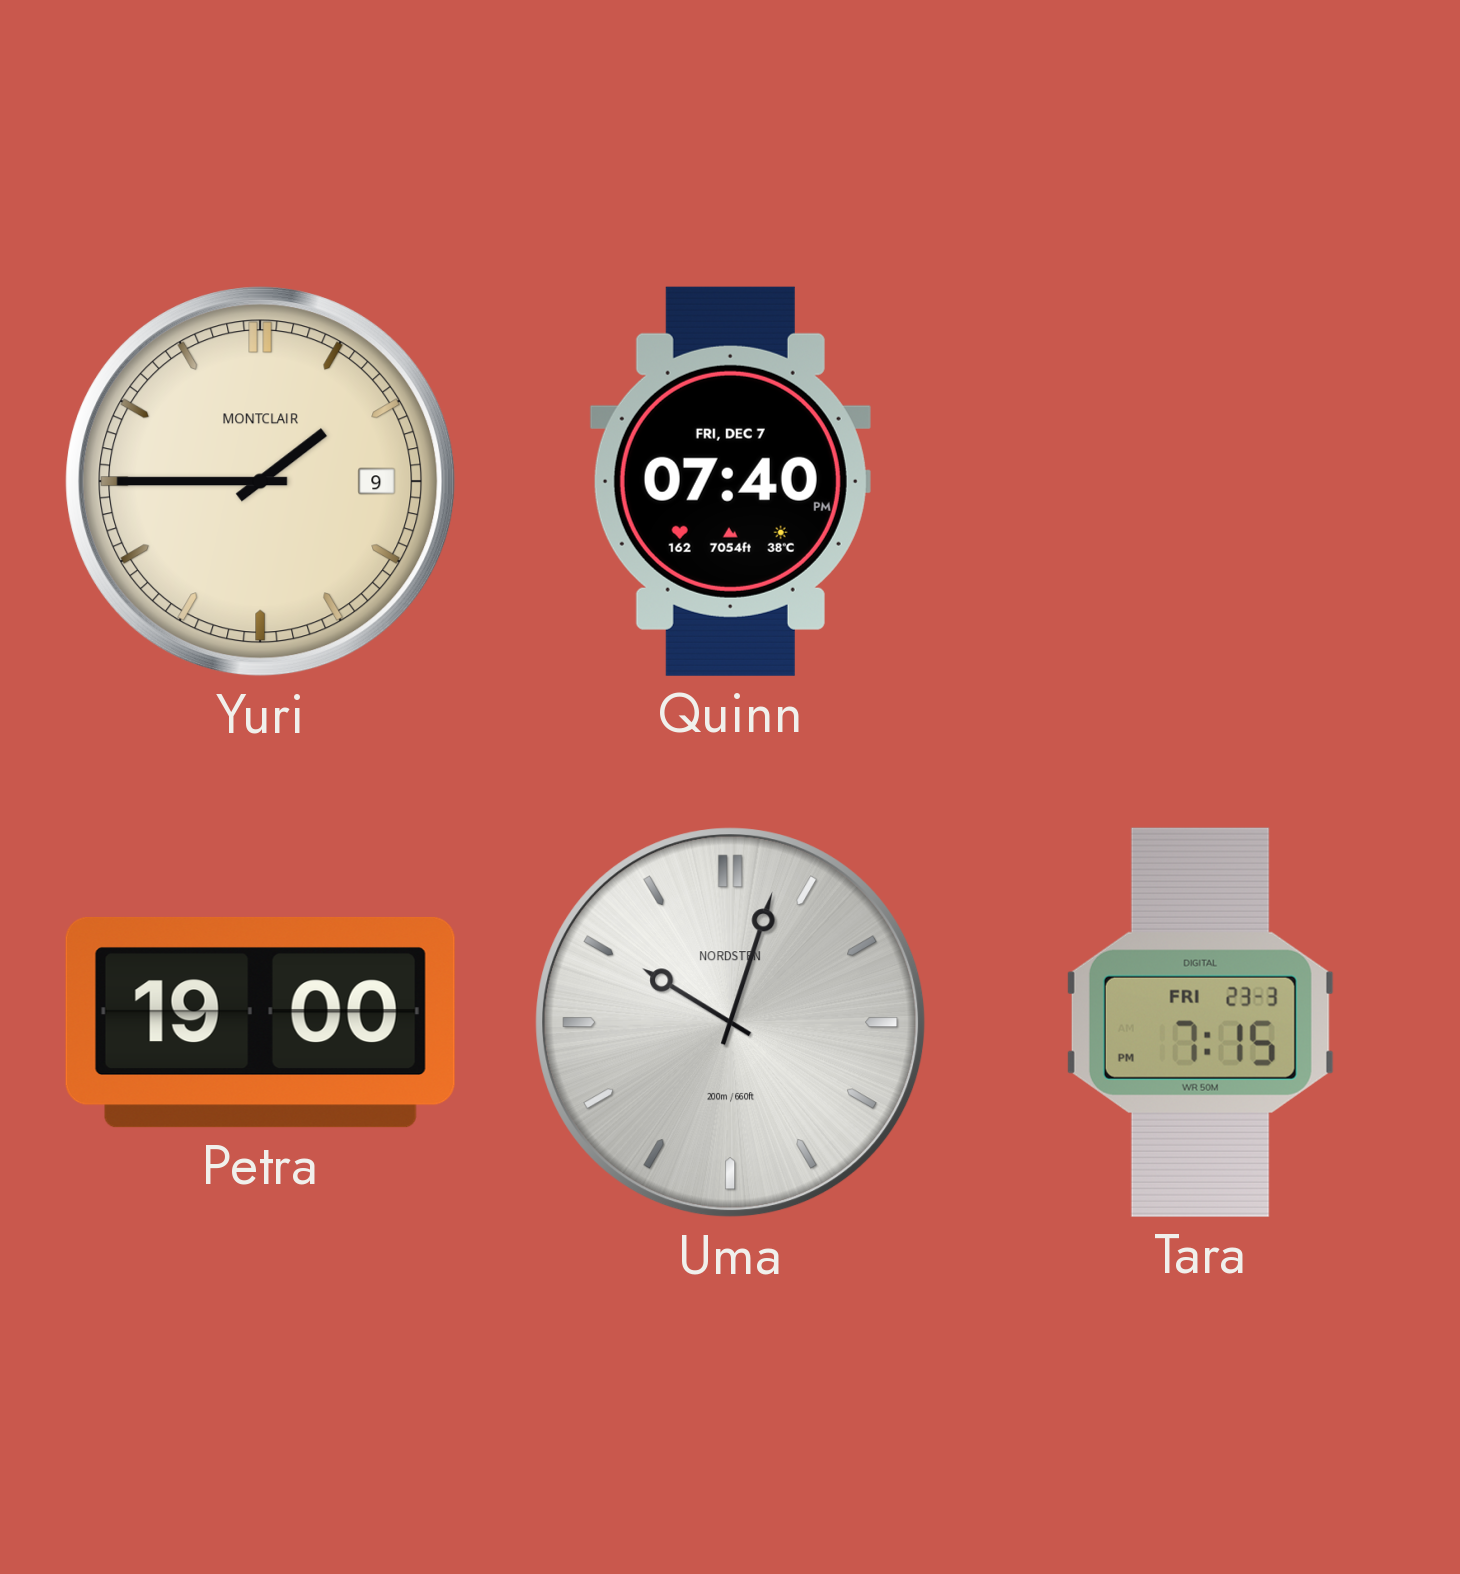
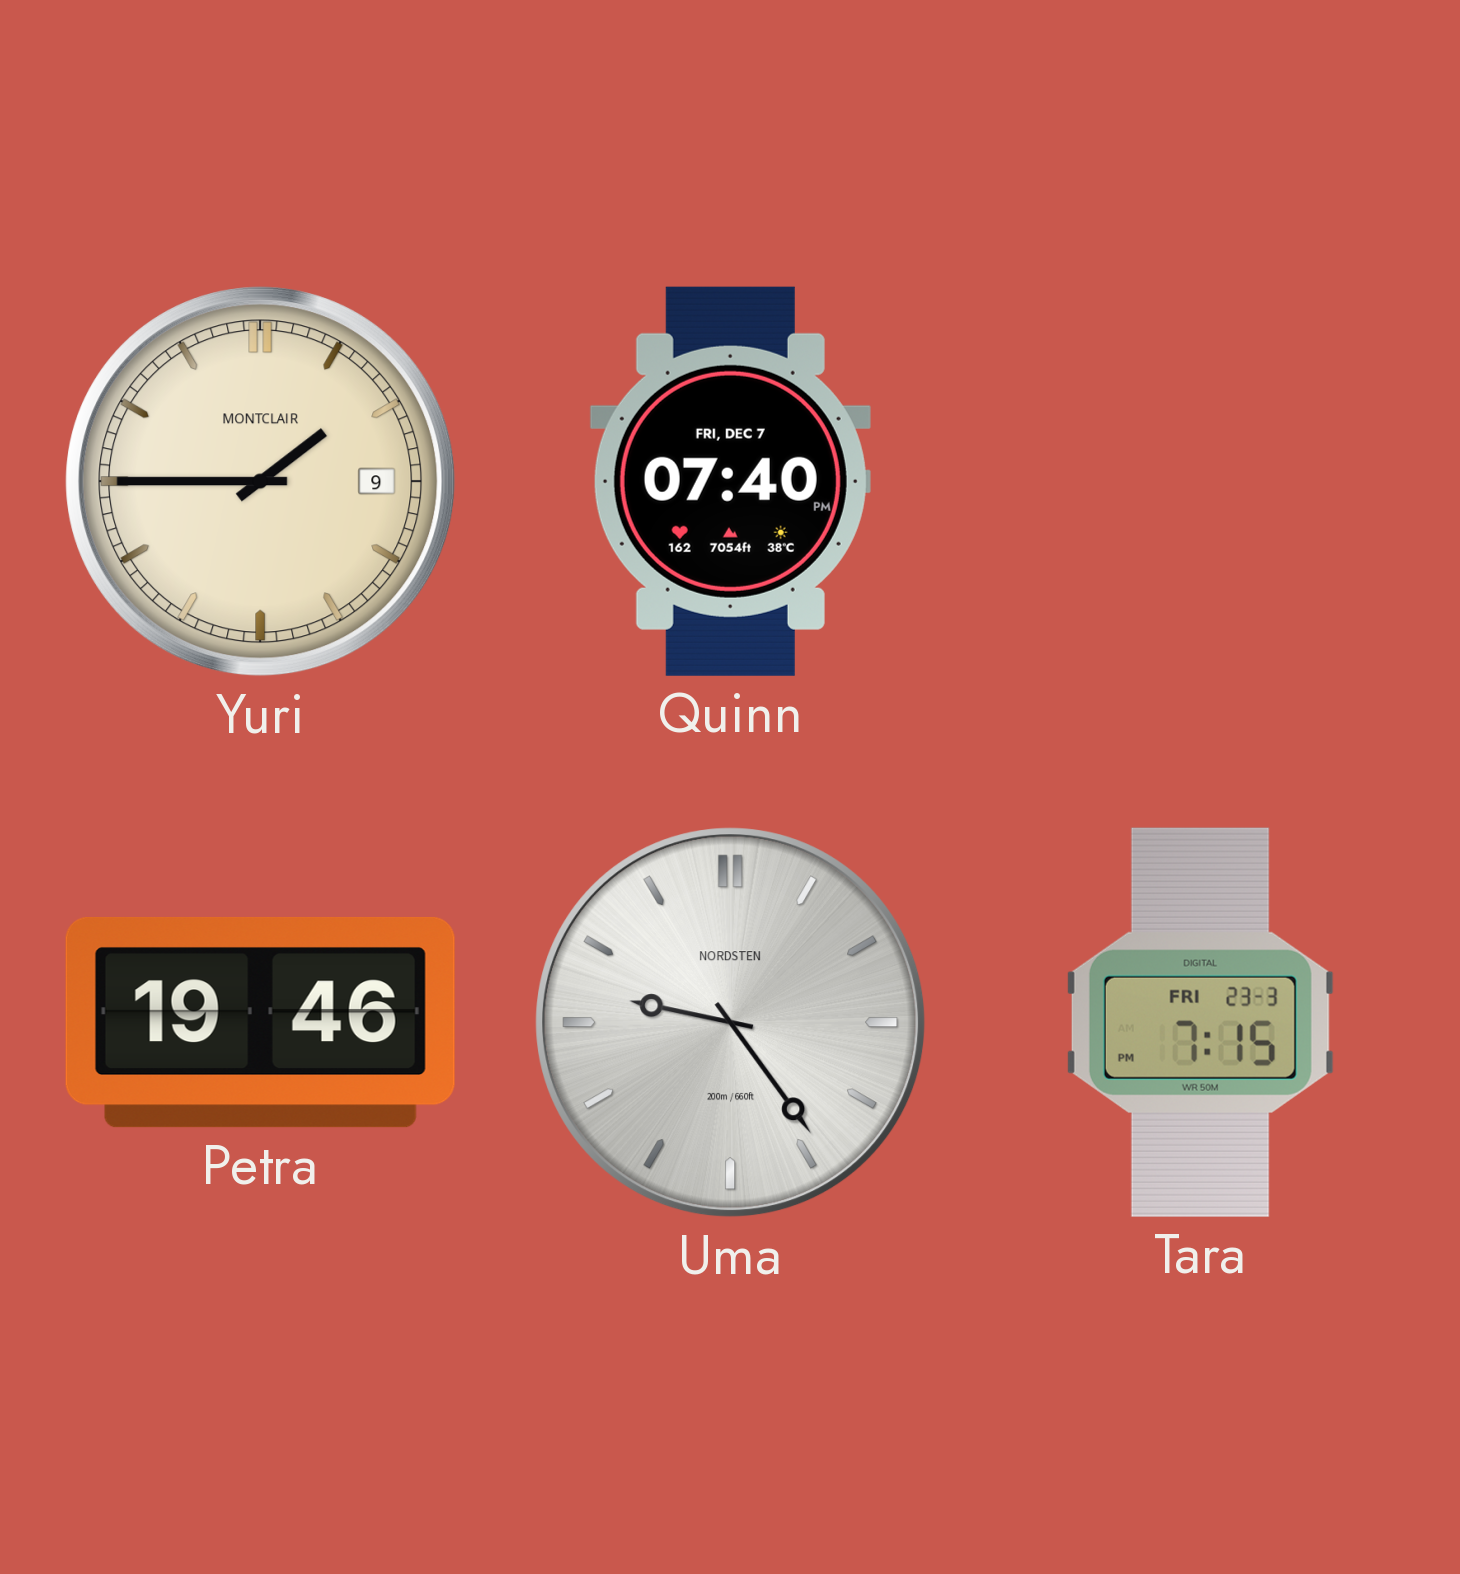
Petra: 19:00 -> 19:46
Uma: 10:03 -> 9:24
